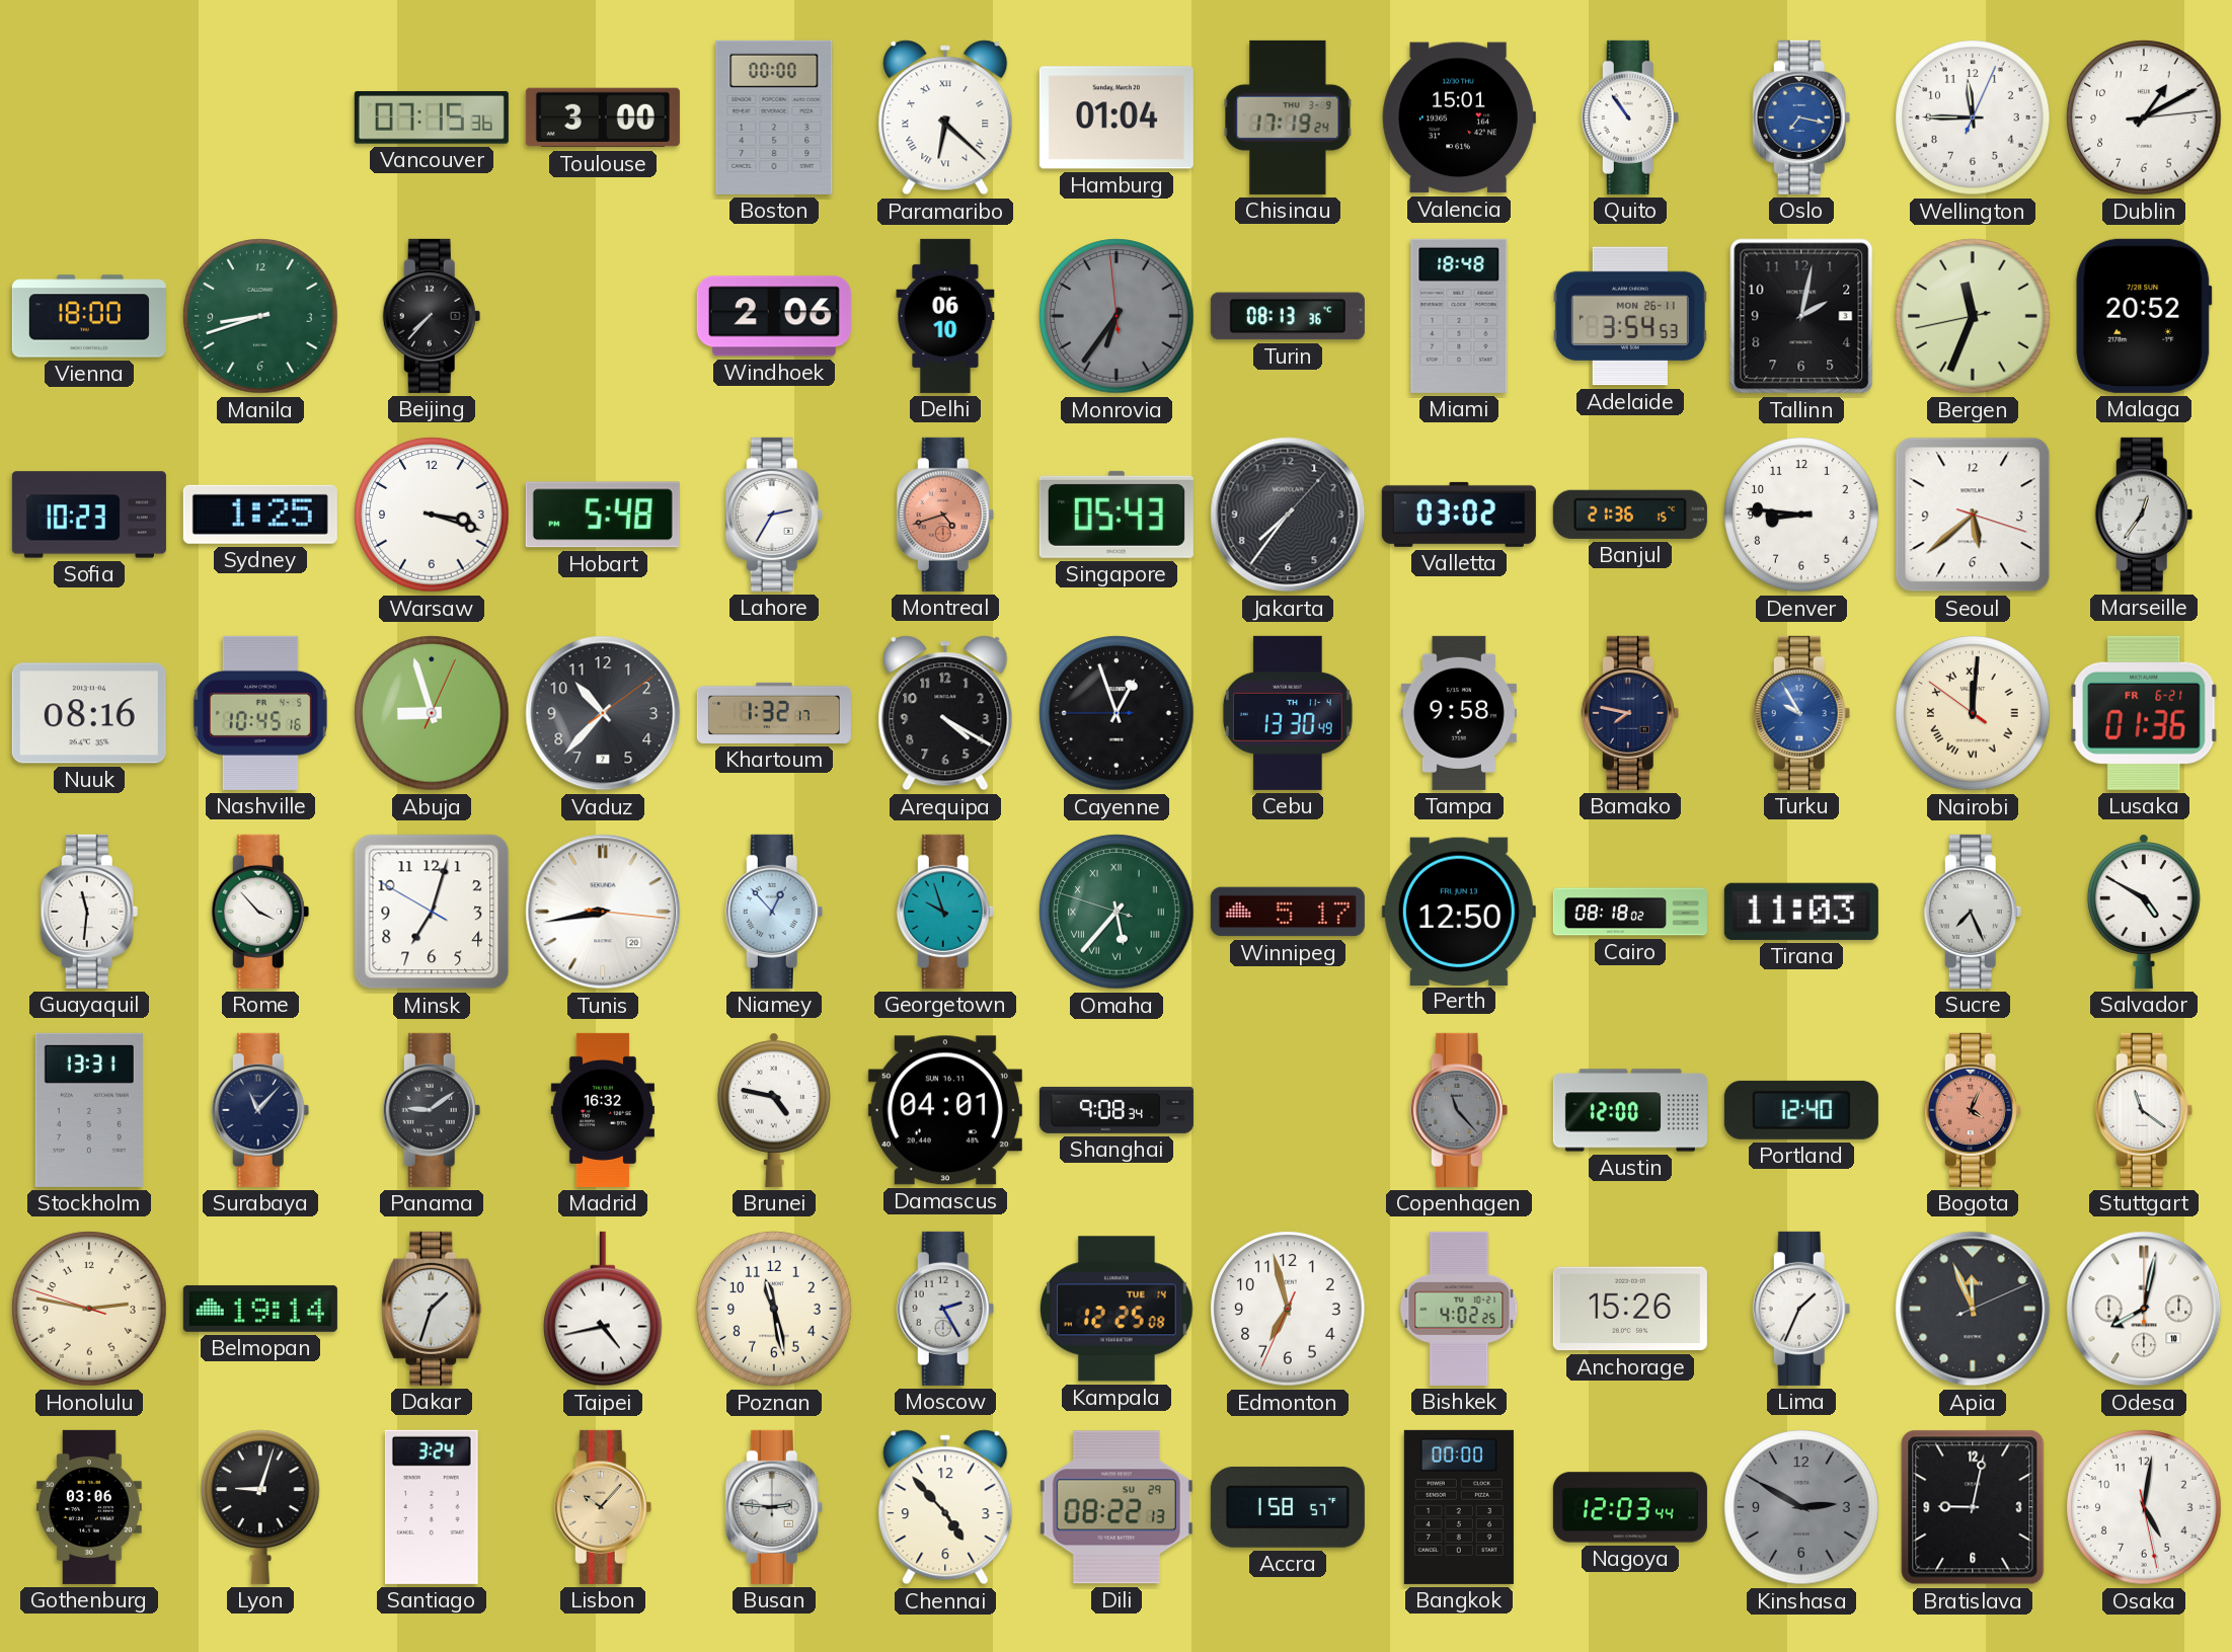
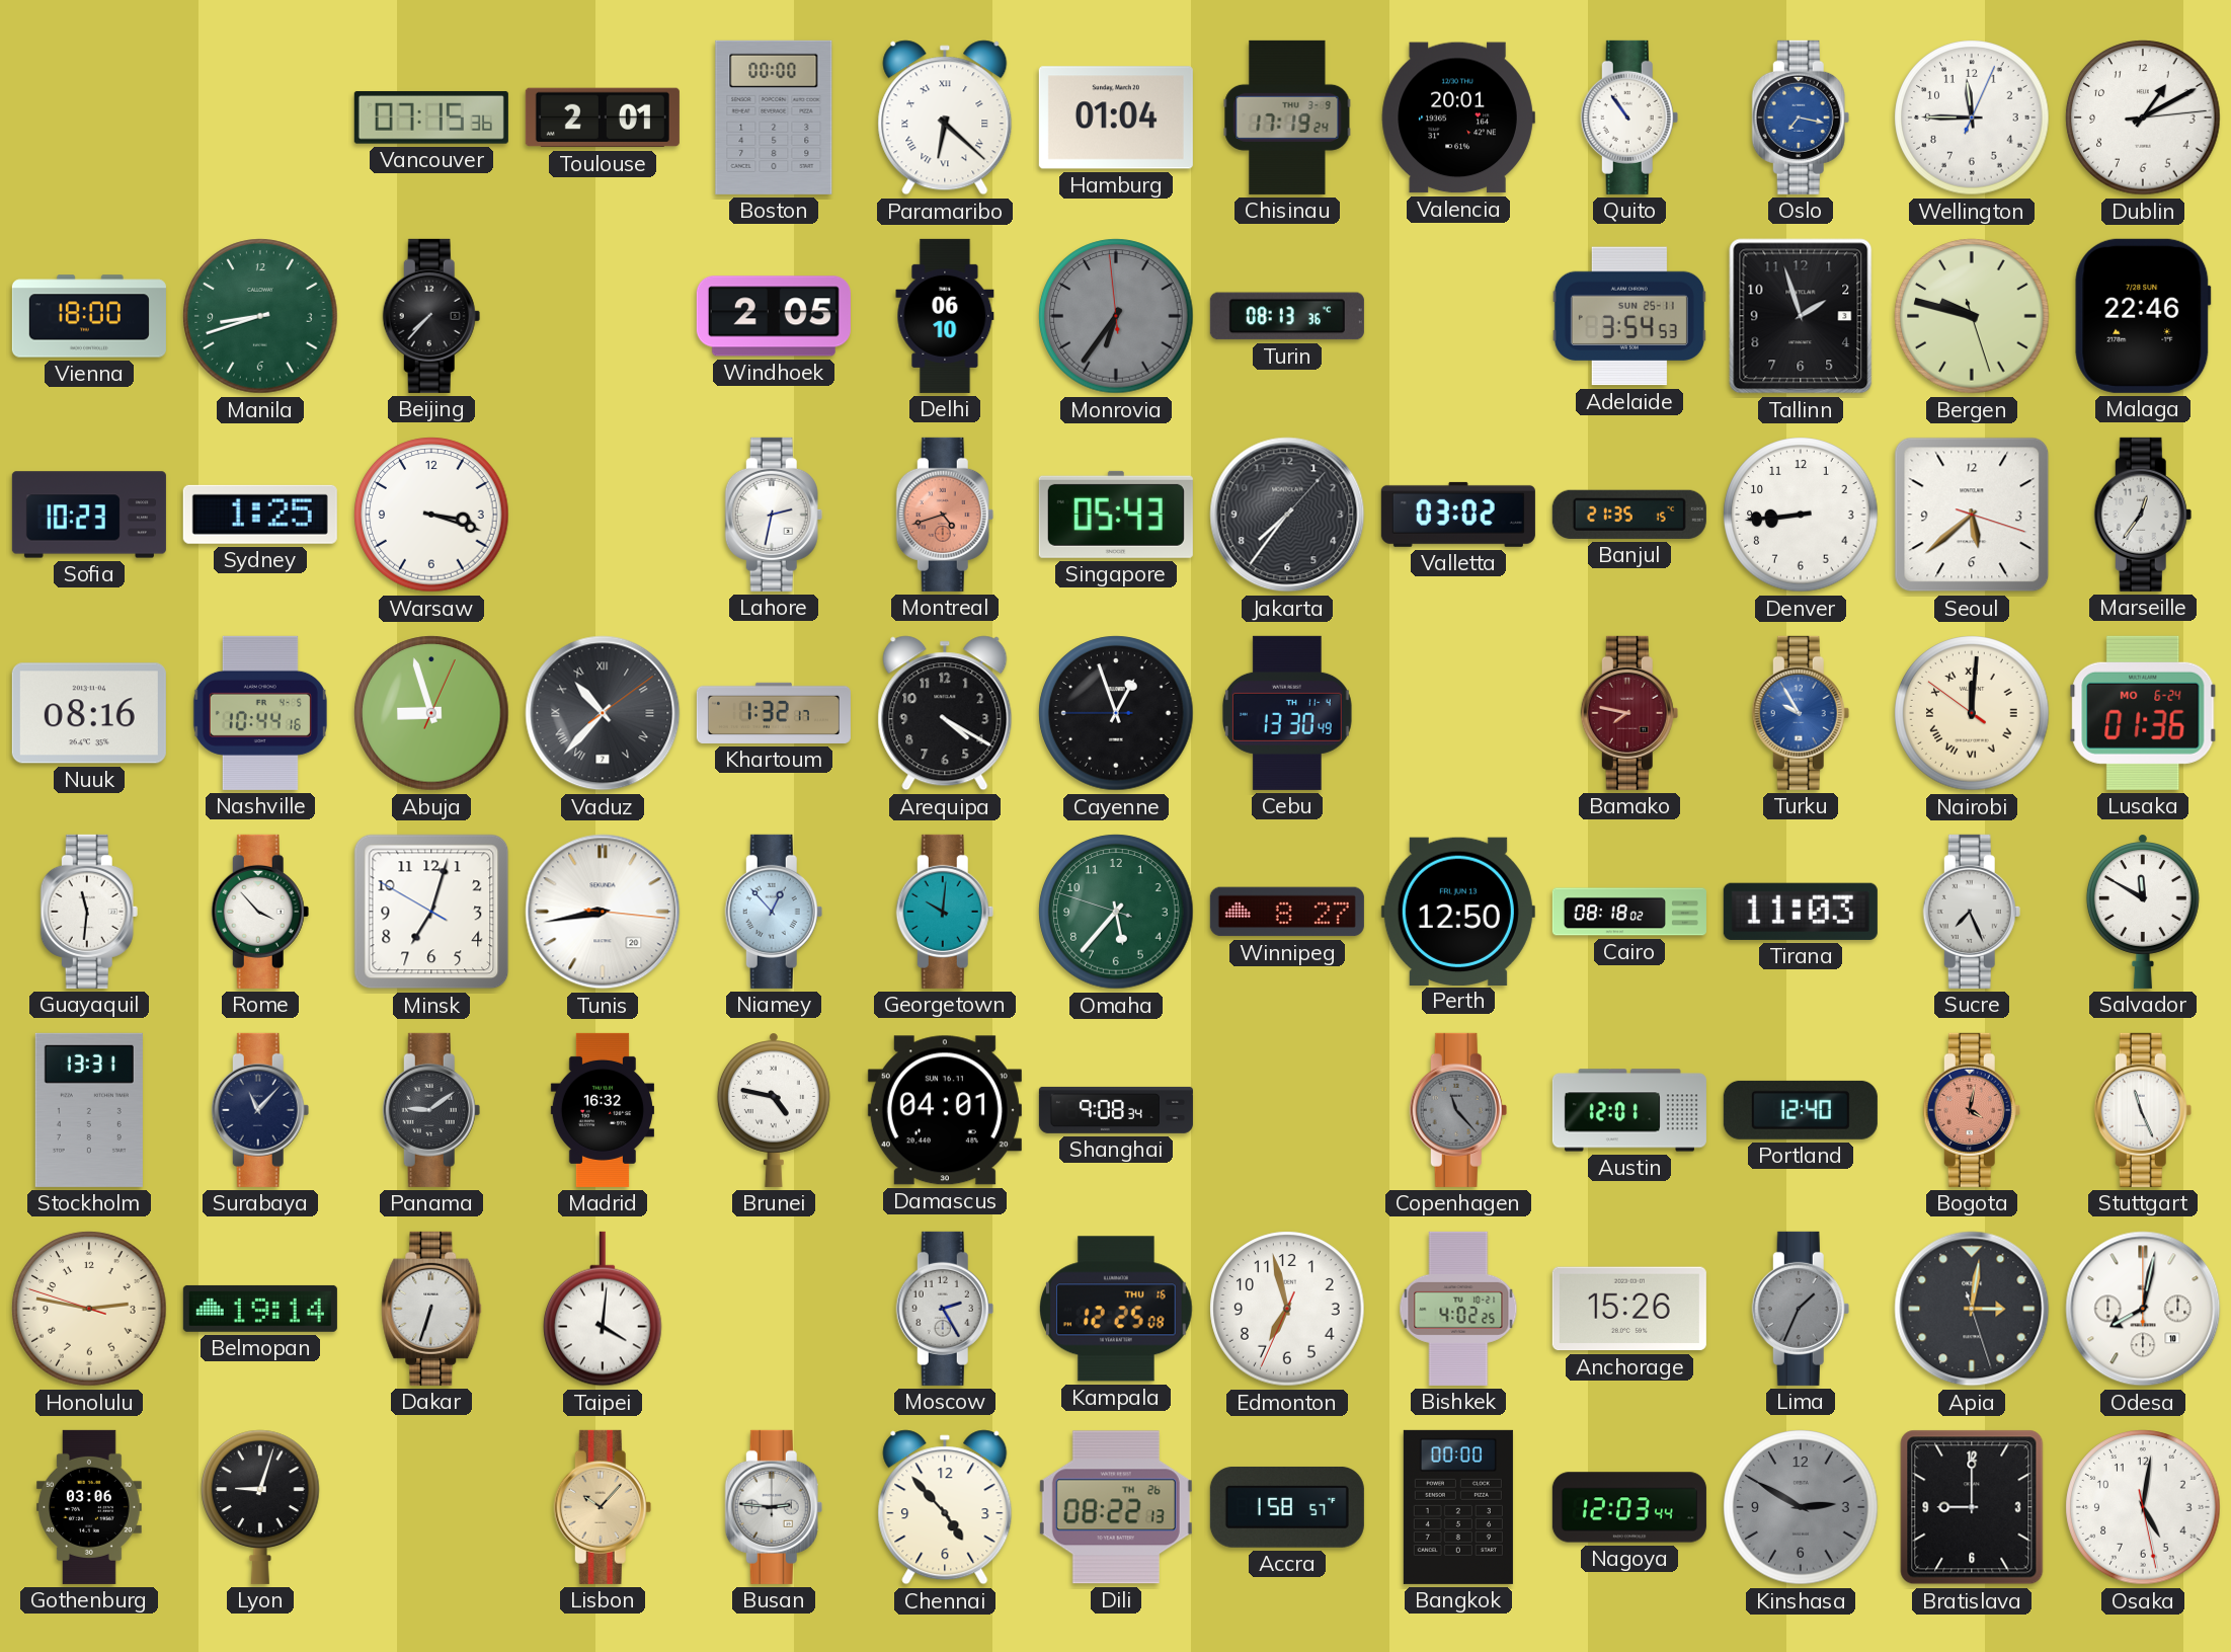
Toulouse: 3:00 -> 2:01
Valencia: 15:01 -> 20:01
Windhoek: 2:06 -> 2:05
Miami: 18:48 -> none
Adelaide date: MON 26-11 -> SUN 25-11
Tallinn: 2:02 -> 1:57
Bergen: 11:33 -> 9:47
Malaga: 20:52 -> 22:46
Hobart: 5:48 -> none
Lahore: 2:35 -> 2:32
Banjul: 21:36 -> 21:35
Denver: 8:46 -> 8:44
Nashville: 10:45 -> 10:44
Vaduz numerals: Arabic -> Roman
Tampa: 9:58 -> none
Bamako dial: navy -> burgundy
Lusaka date: FR 6-21 -> MO 6-24
Georgetown: 9:57 -> 10:01
Omaha numerals: Roman -> Arabic
Winnipeg: 5:17 -> 8:27
Salvador: 4:50 -> 11:50
Austin: 12:00 -> 12:01
Bogota: 4:04 -> 4:02
Stuttgart: 11:21 -> 11:26
Dakar: 1:33 -> 6:33
Taipei: 4:43 -> 4:01
Poznan: 11:28 -> none
Kampala date: TUE 14 -> THU 16
Lima dial: white -> grey
Apia: 11:56 -> 3:01
Santiago: 3:24 -> none
Dili date: SU 29 -> TH 26
Bratislava: 9:02 -> 9:00
